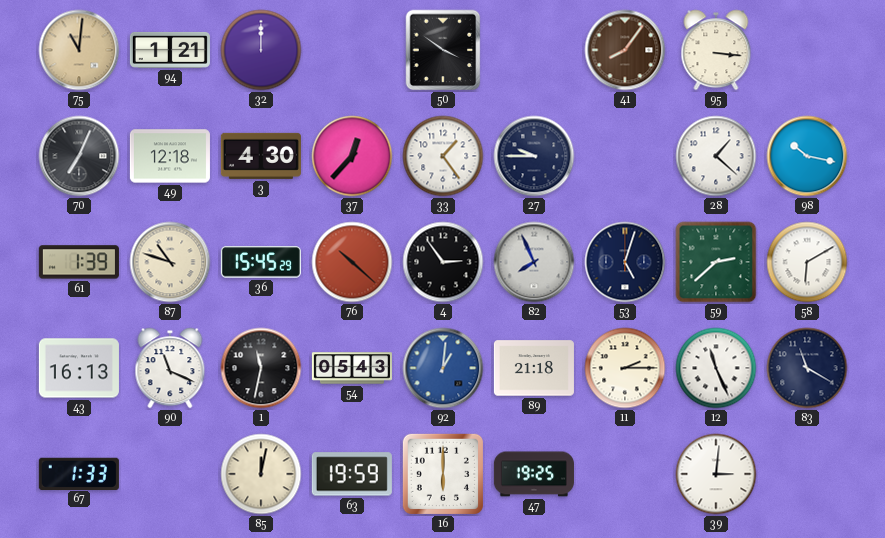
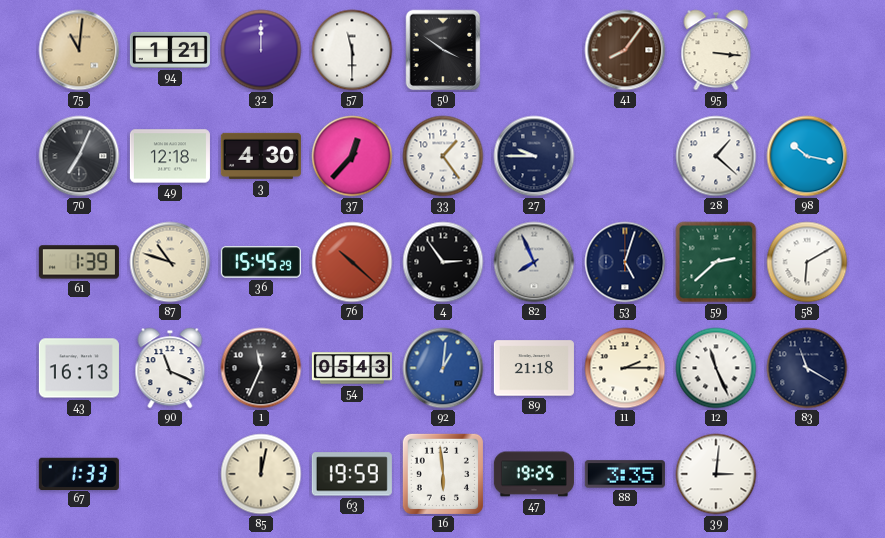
57: none -> 11:30
1: 11:32 -> 11:34
16: 6:00 -> 5:59
88: none -> 3:35
